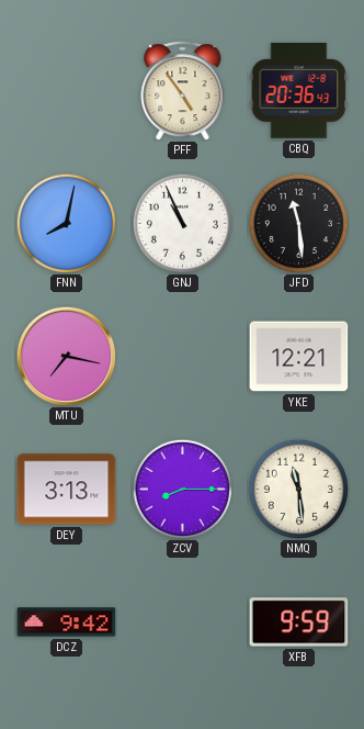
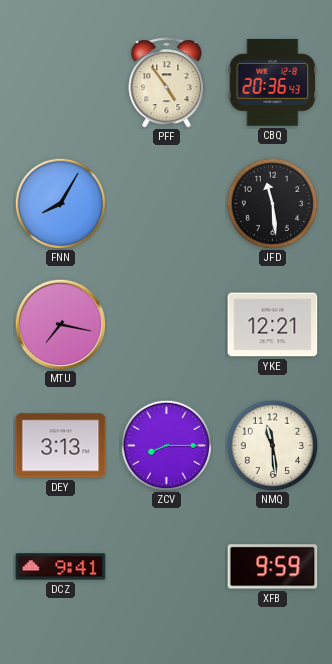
FNN: 8:02 -> 8:05
GNJ: 10:56 -> none
DCZ: 9:42 -> 9:41
